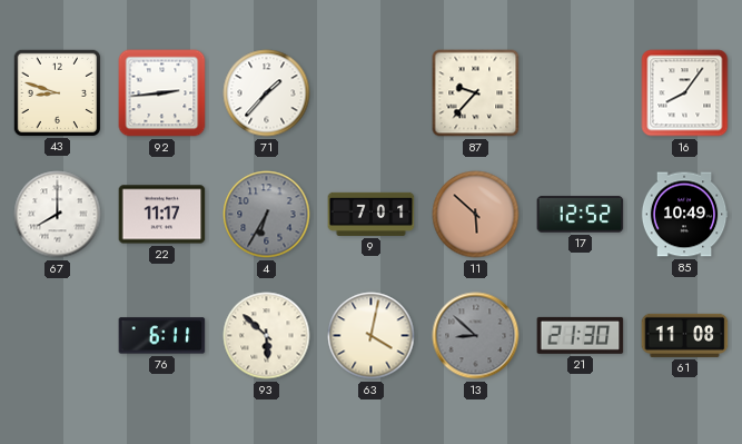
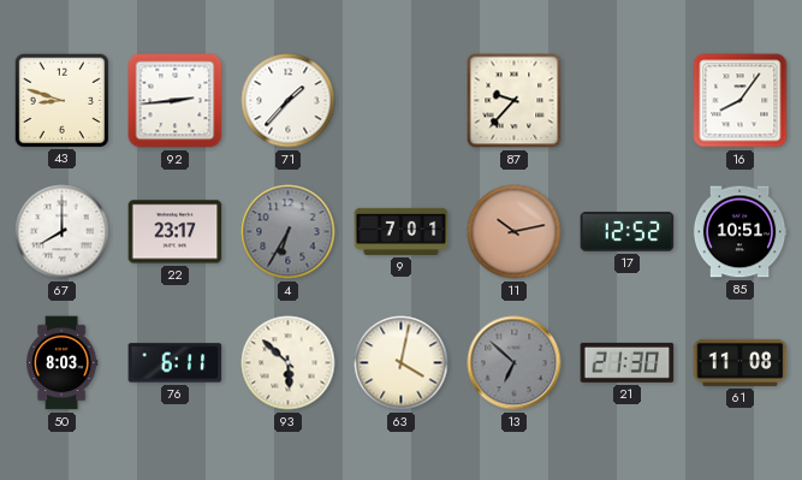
22: 11:17 -> 23:17
11: 5:52 -> 10:13
85: 10:49 -> 10:51
50: none -> 8:03
13: 8:52 -> 6:52
